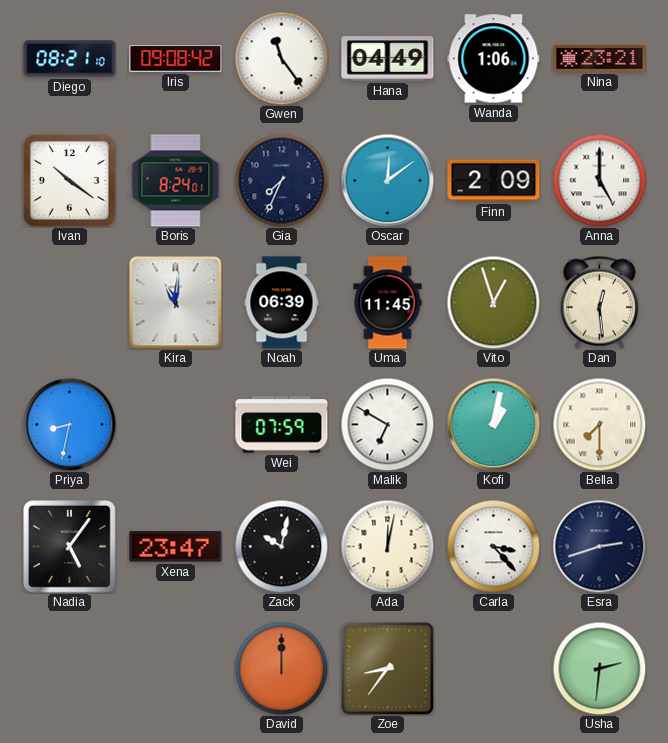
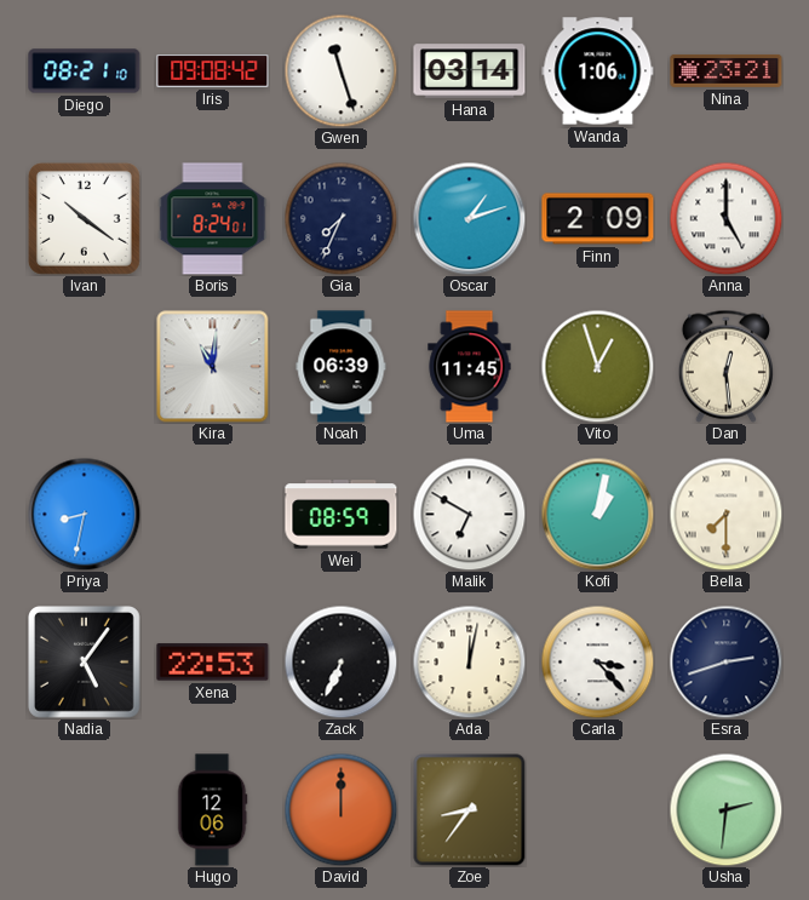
Gwen: 11:24 -> 11:27
Hana: 04:49 -> 03:14
Oscar: 12:09 -> 1:12
Wei: 07:59 -> 08:59
Xena: 23:47 -> 22:53
Zack: 10:02 -> 6:34
Hugo: none -> 12:06
